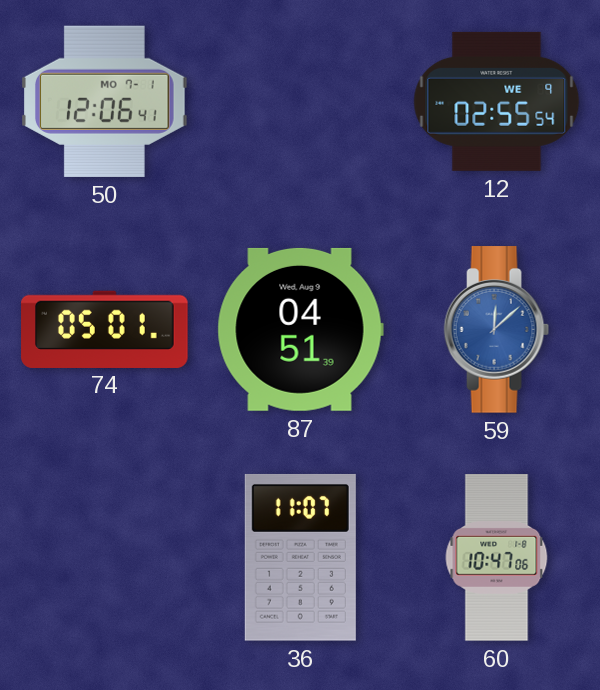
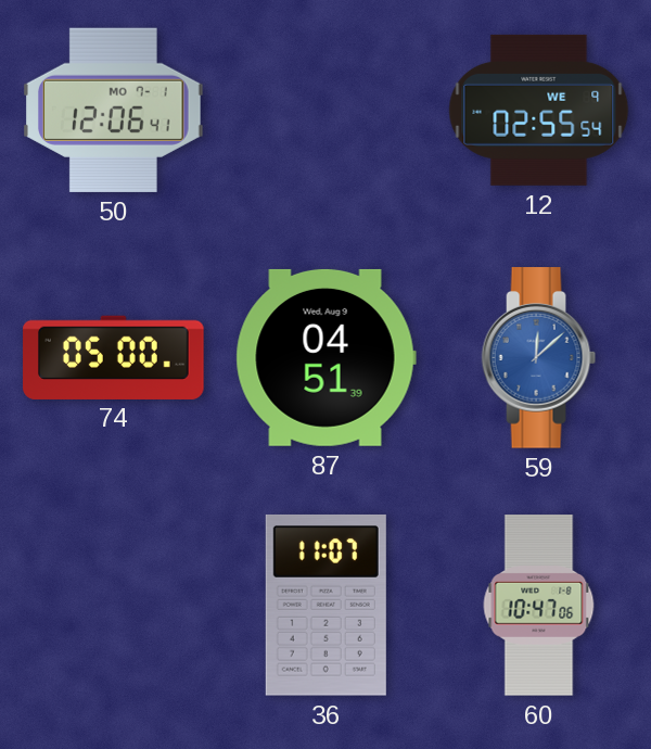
74: 05:01 -> 05:00
